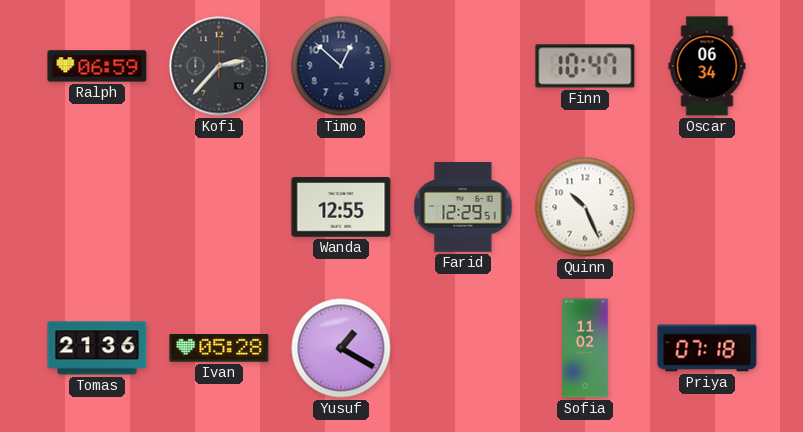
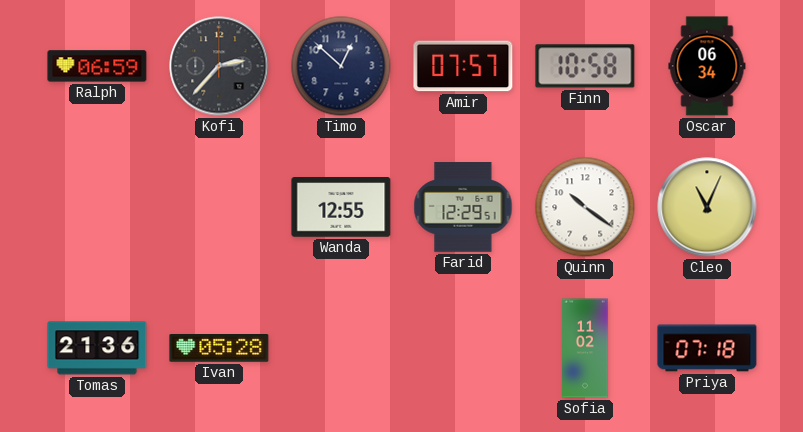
Amir: none -> 07:57
Finn: 10:47 -> 10:58
Quinn: 10:26 -> 10:21
Cleo: none -> 11:04
Yusuf: 1:20 -> none
